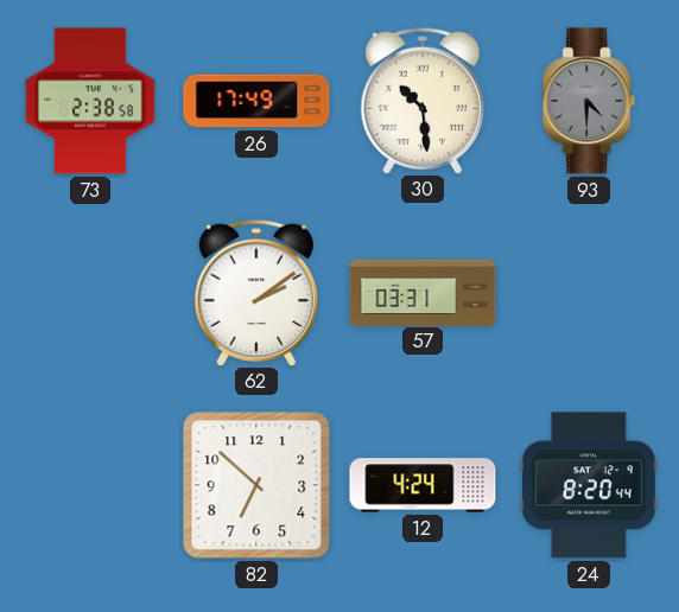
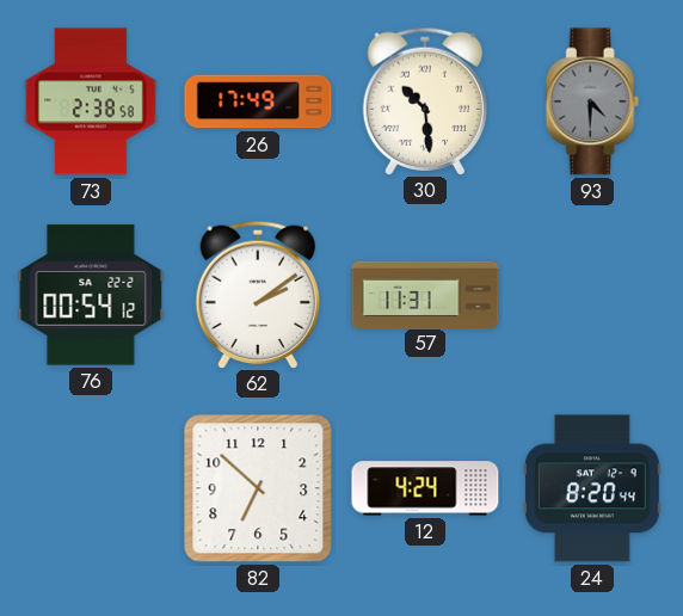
76: none -> 00:54
57: 03:31 -> 11:31
